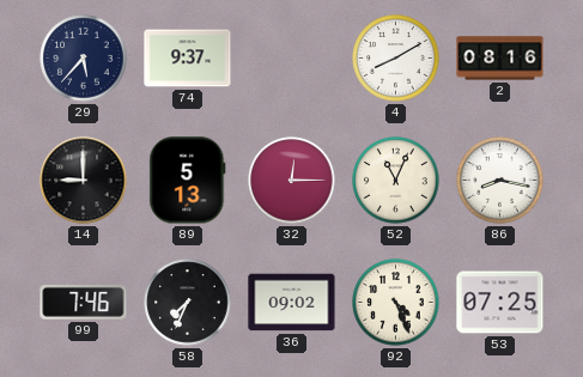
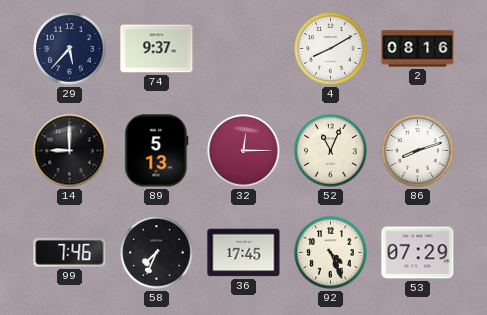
86: 8:17 -> 8:12
36: 09:02 -> 17:45
53: 07:25 -> 07:29
